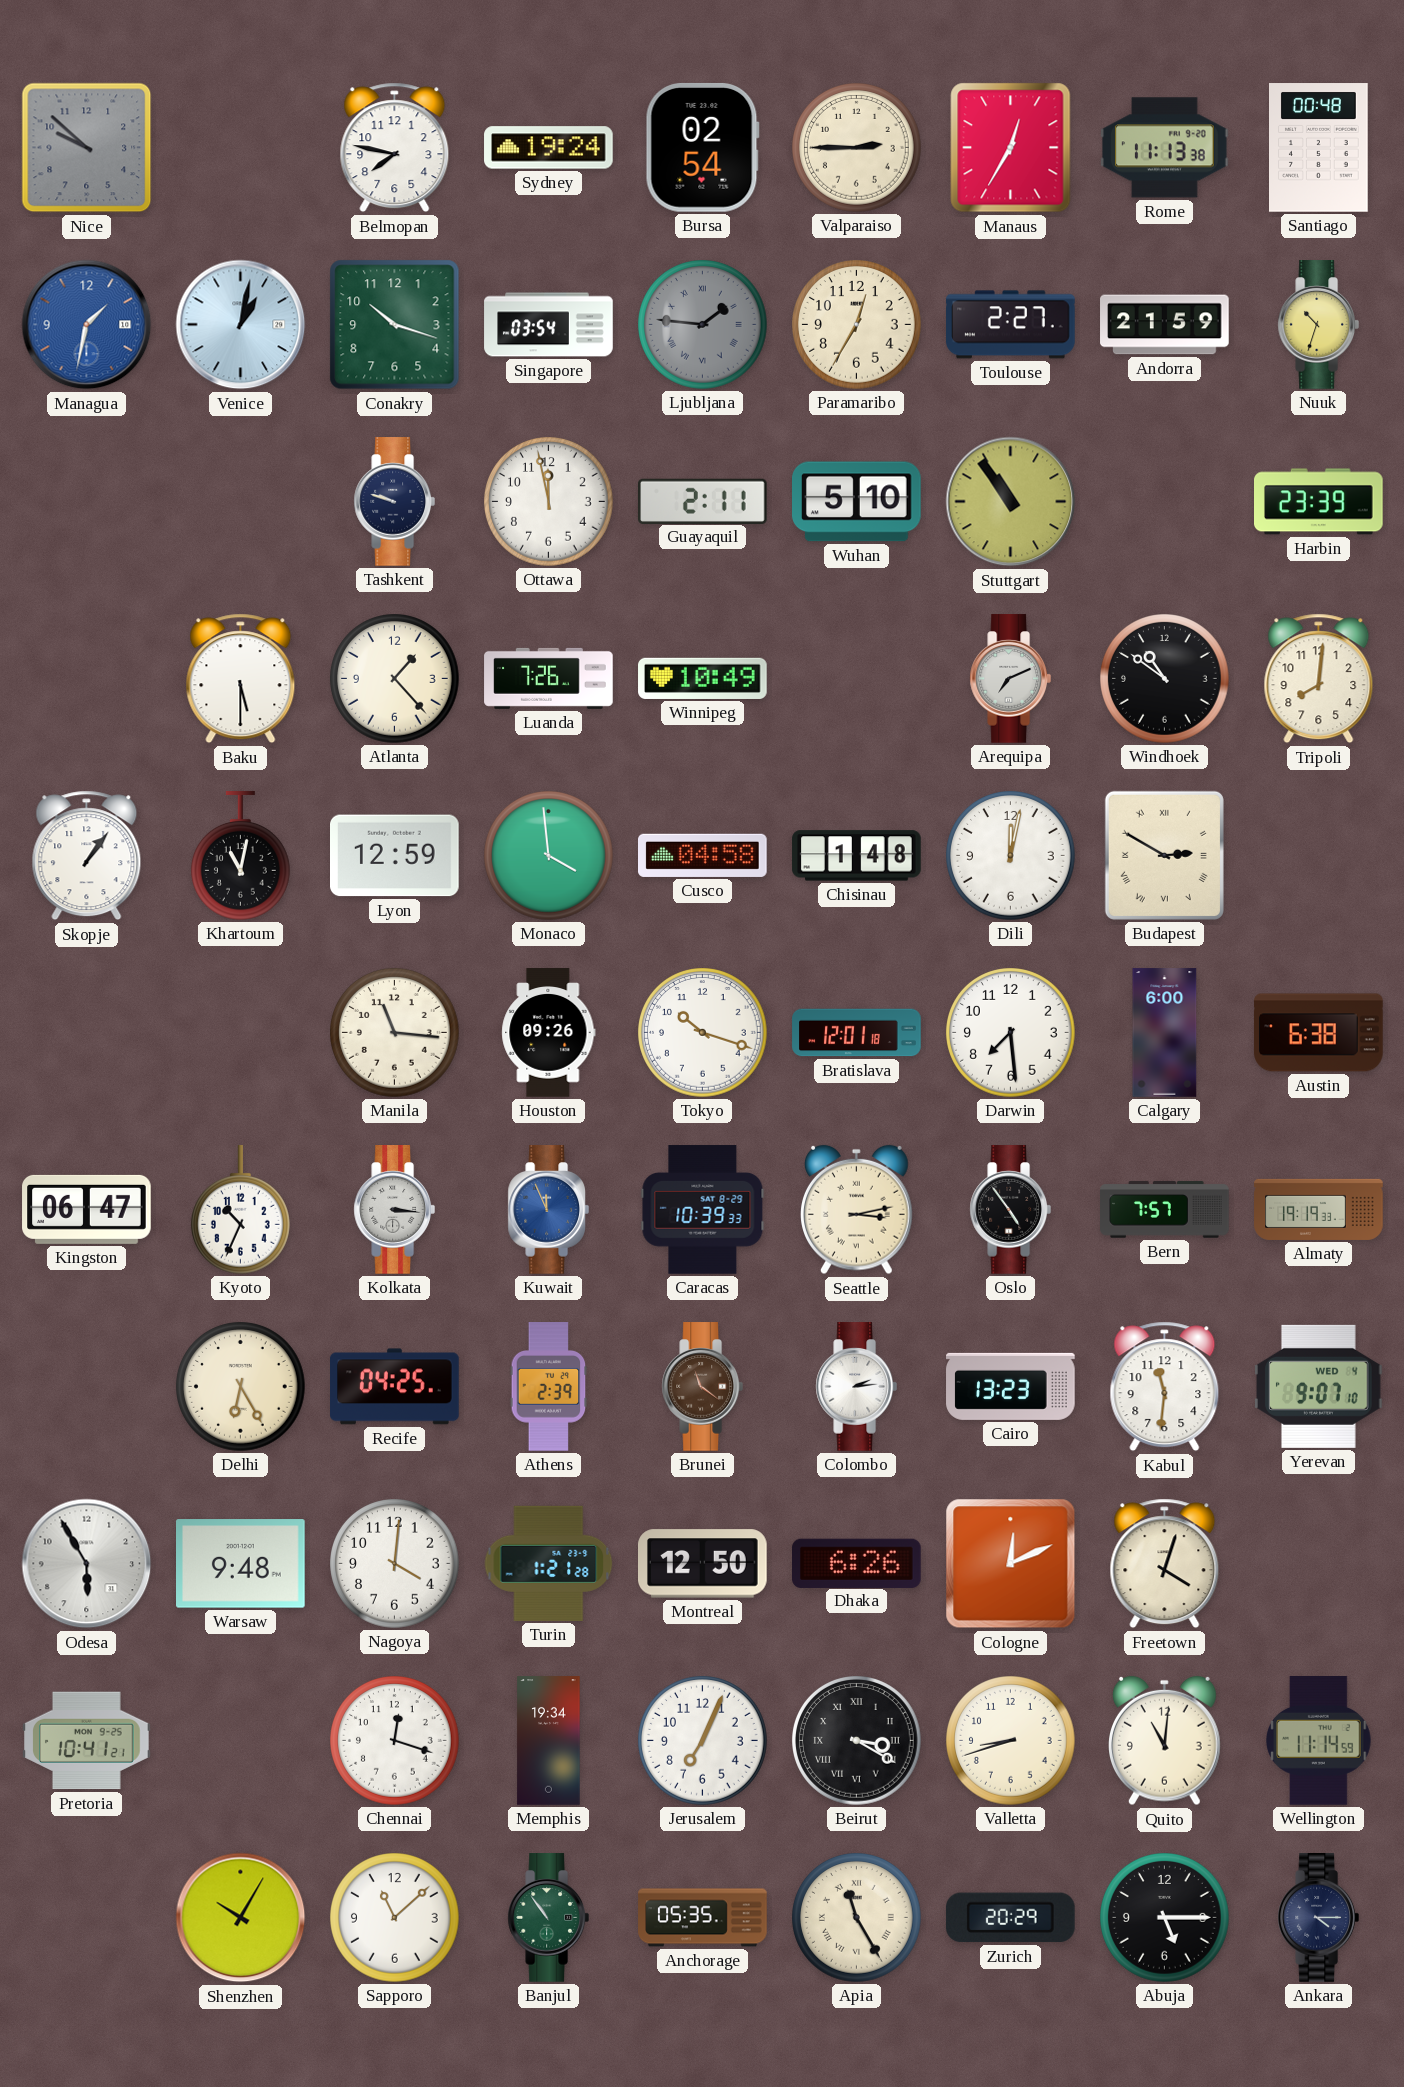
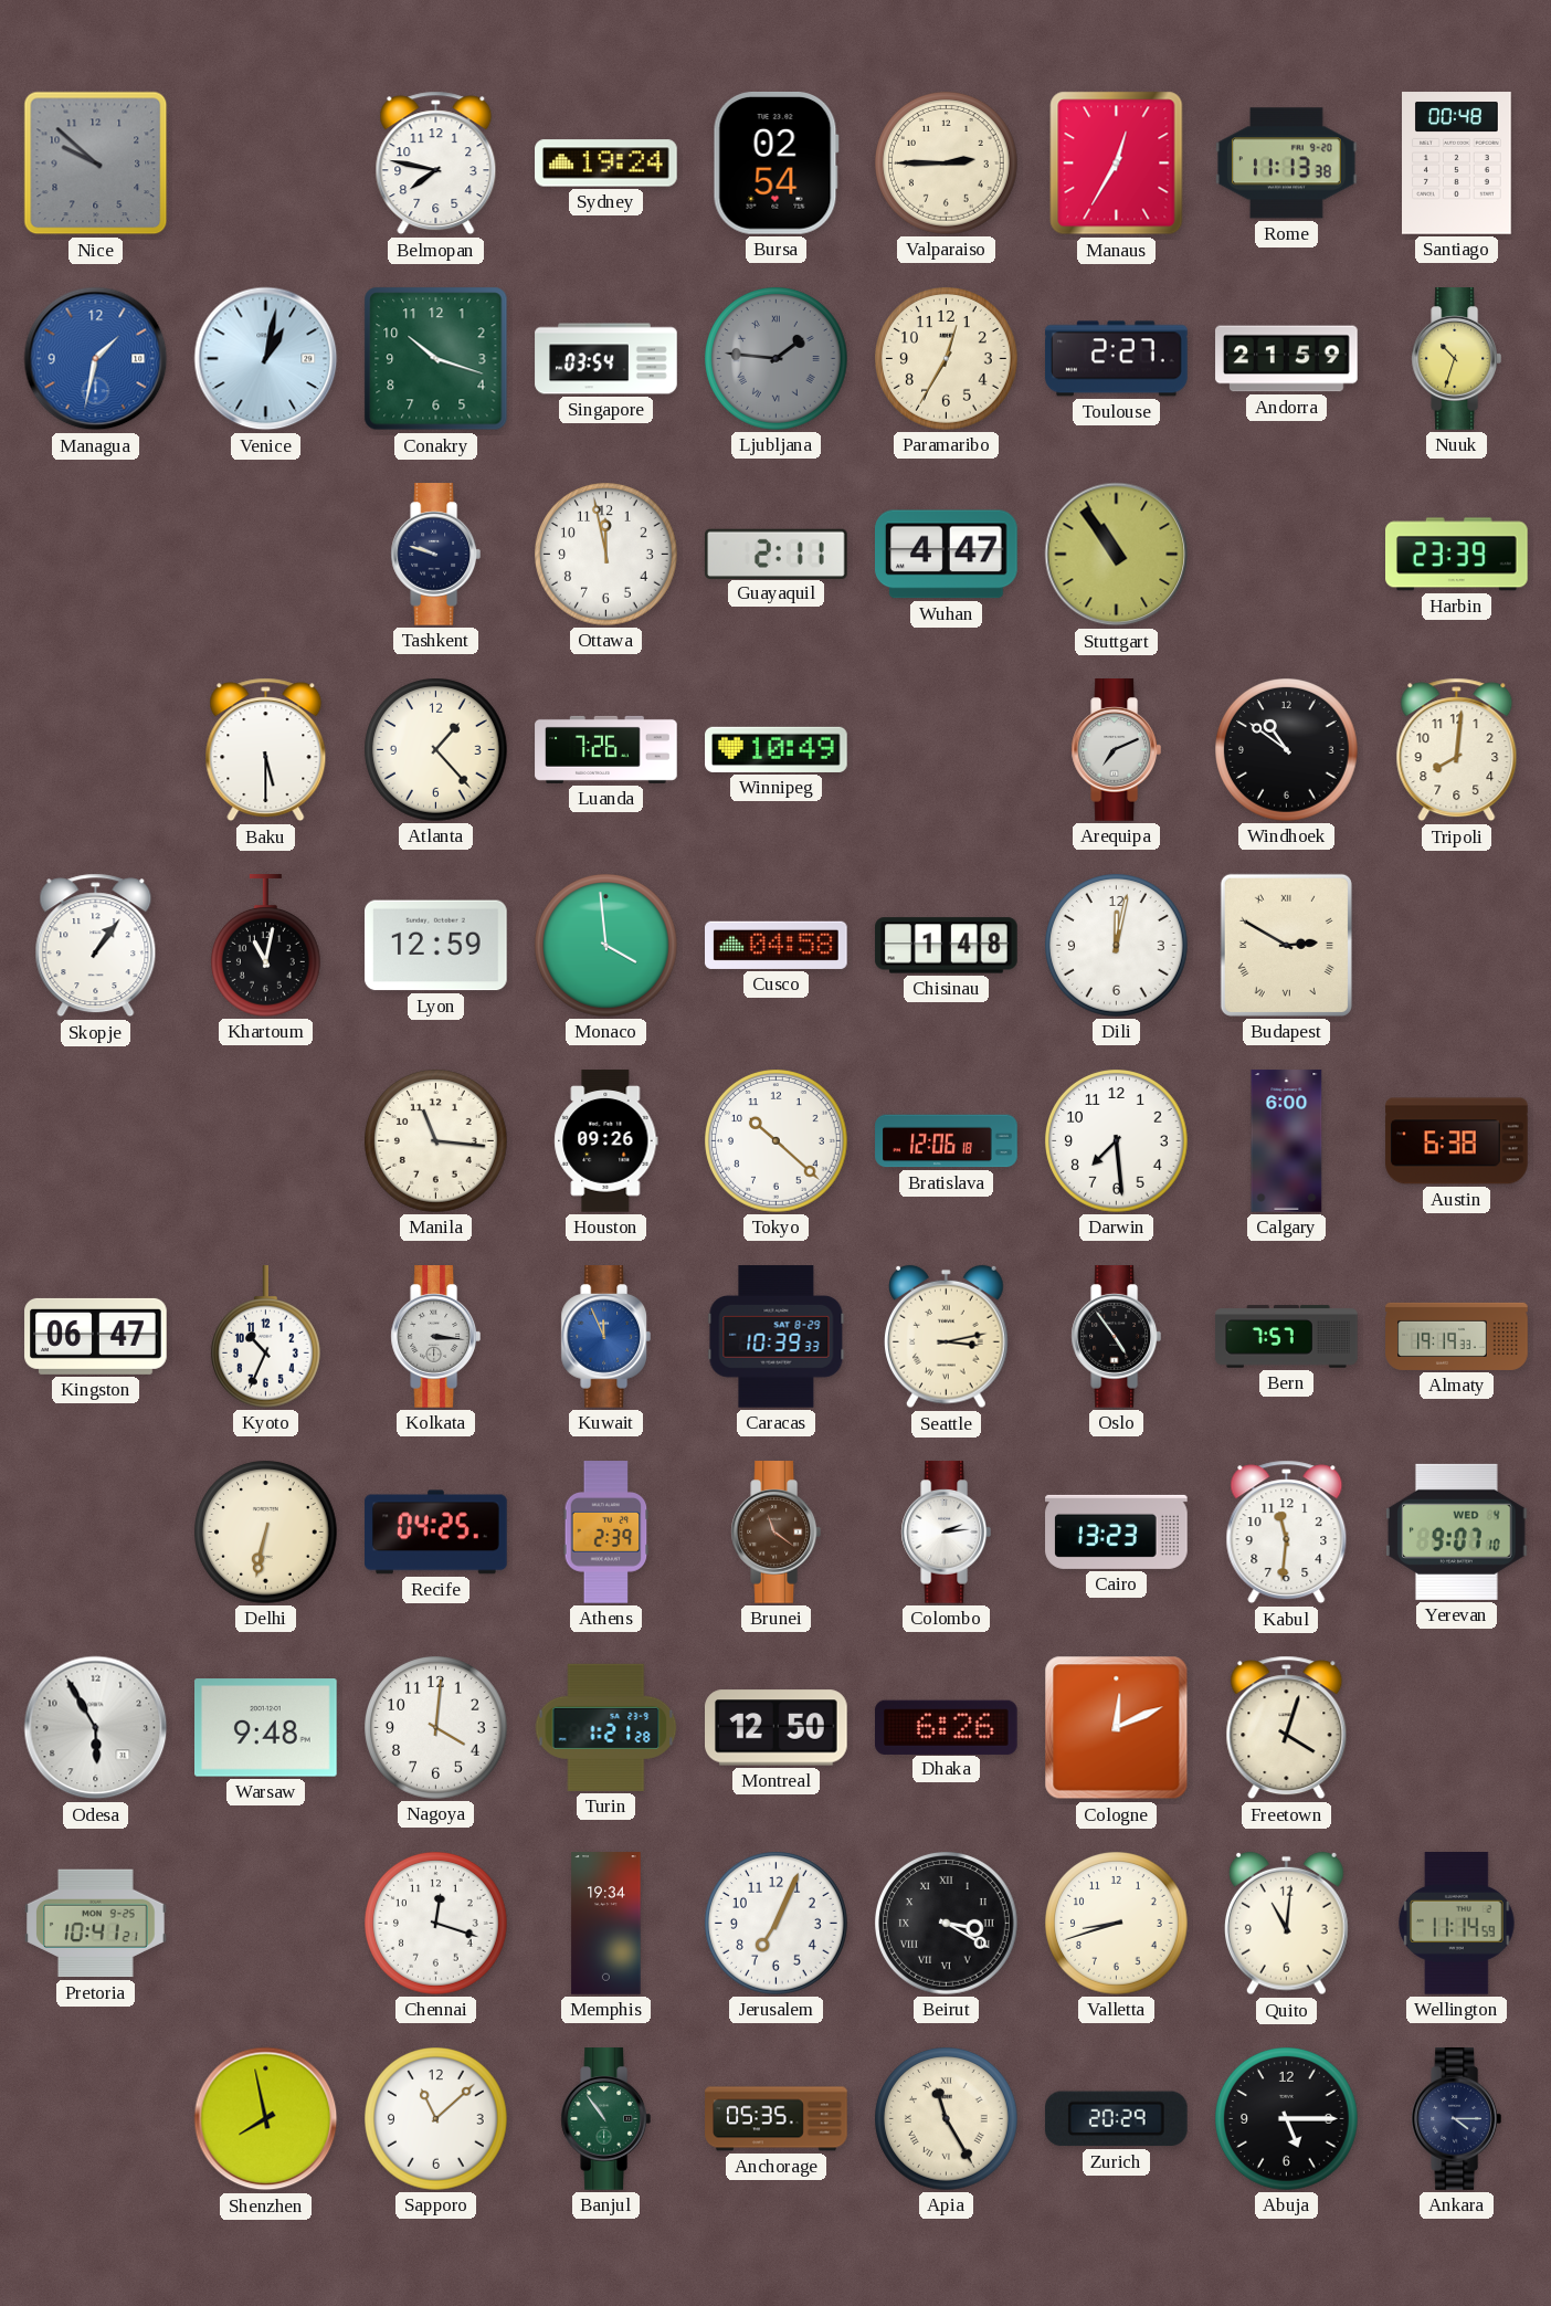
Wuhan: 5:10 -> 4:47
Tokyo: 10:18 -> 10:22
Bratislava: 12:01 -> 12:06
Delhi: 6:25 -> 6:32
Shenzhen: 10:05 -> 7:58
